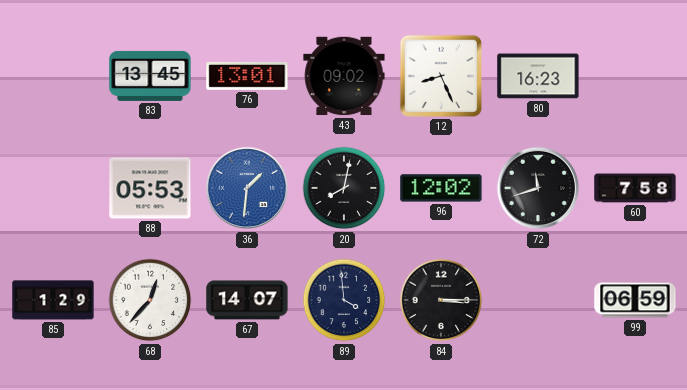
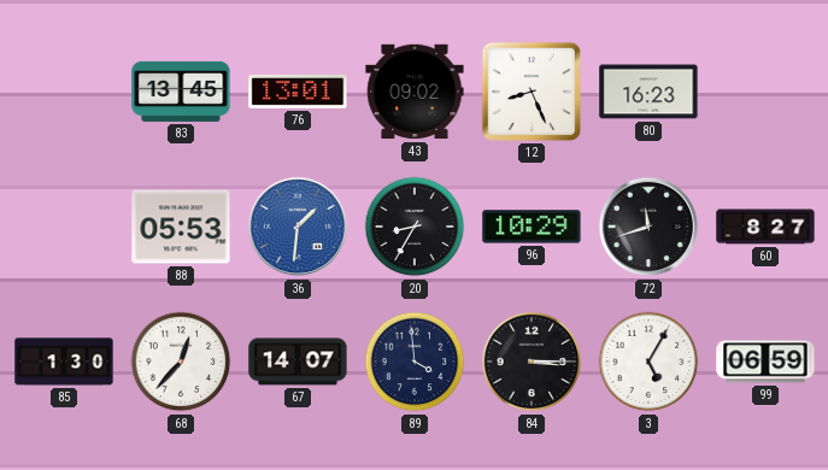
20: 8:02 -> 8:35
96: 12:02 -> 10:29
60: 7:58 -> 8:27
85: 1:29 -> 1:30
3: none -> 5:05
